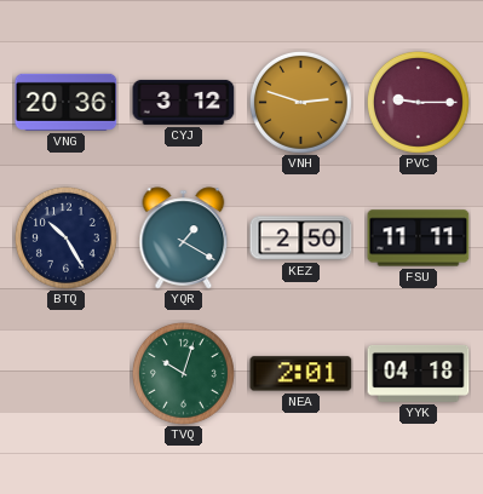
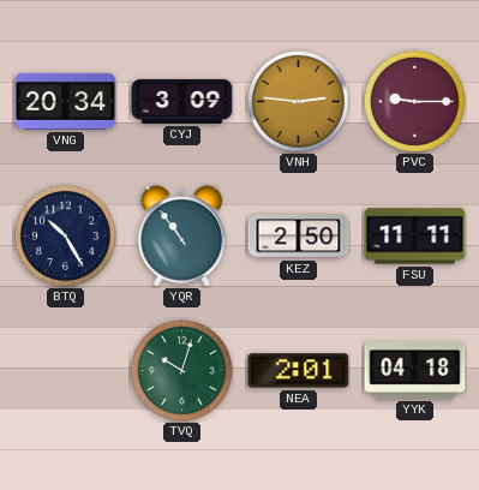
VNG: 20:36 -> 20:34
CYJ: 3:12 -> 3:09
VNH: 2:48 -> 2:46
YQR: 1:20 -> 10:54
